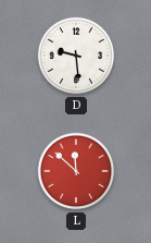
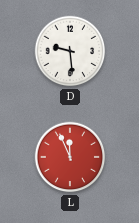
L: 11:52 -> 11:56
